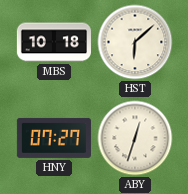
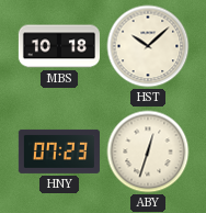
HST: 6:08 -> 10:08
HNY: 07:27 -> 07:23
